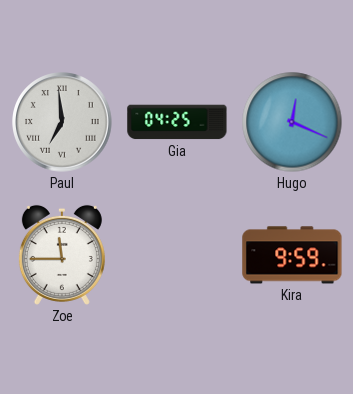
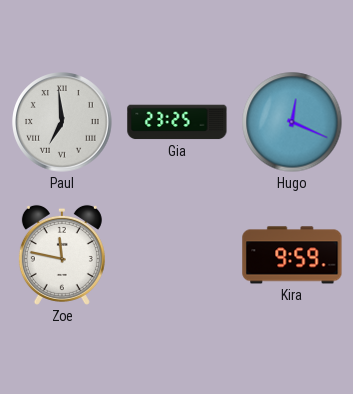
Gia: 04:25 -> 23:25
Zoe: 11:45 -> 11:47
